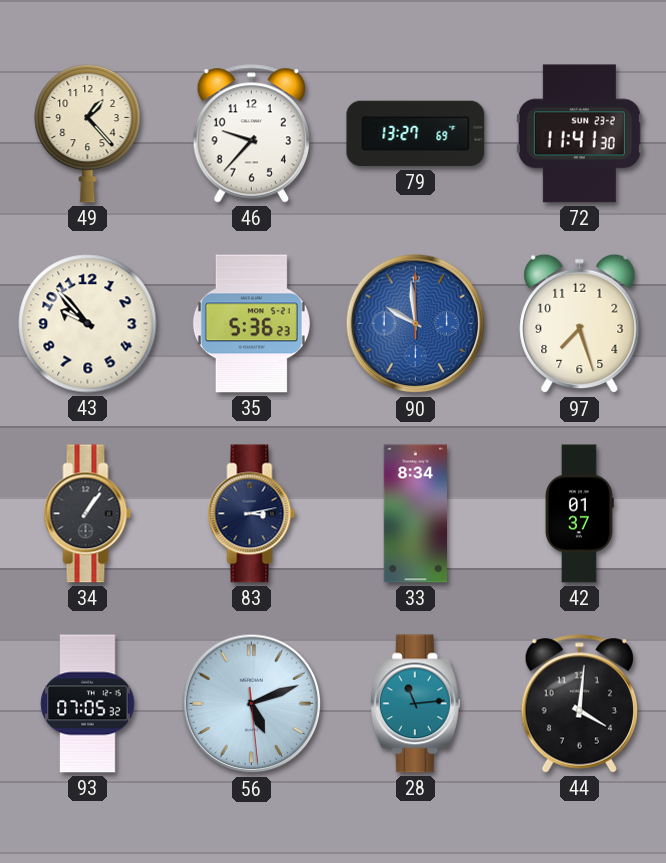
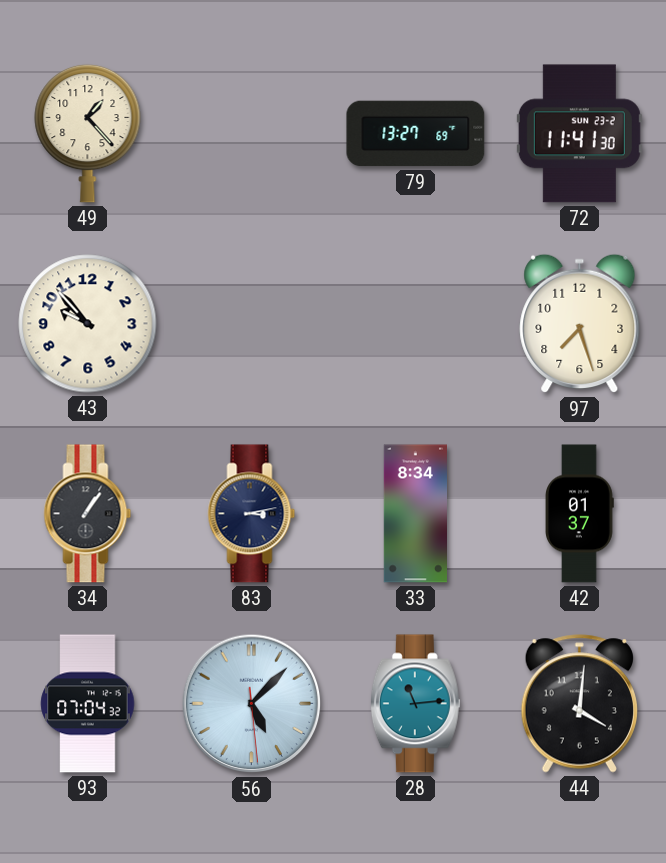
46: 9:37 -> none
35: 5:36 -> none
90: 9:59 -> none
93: 07:05 -> 07:04
56: 5:11 -> 5:07
